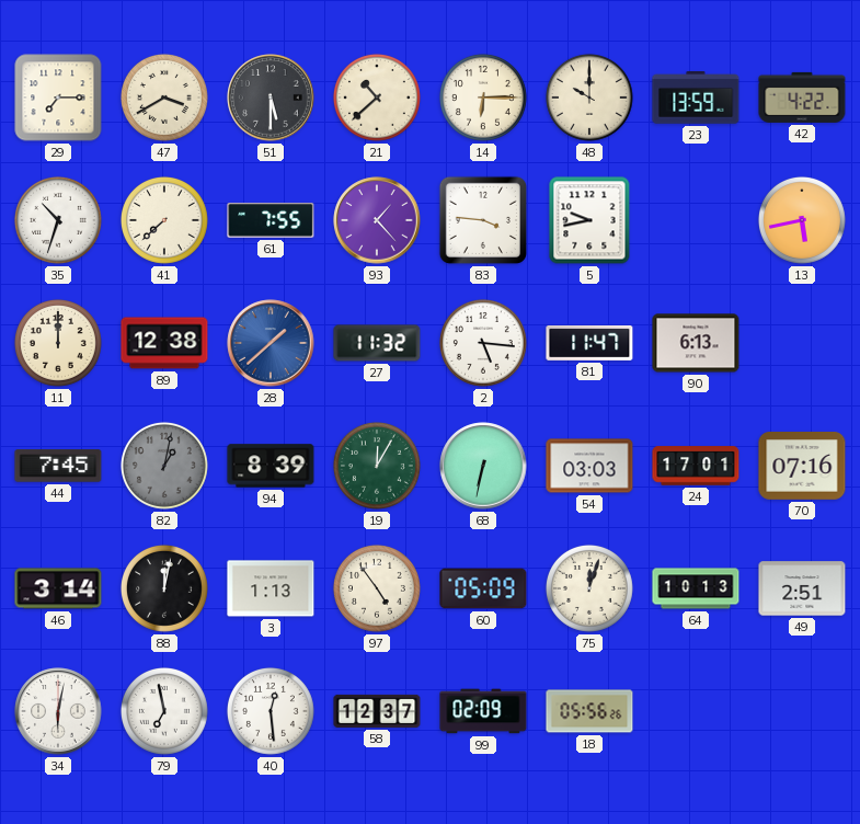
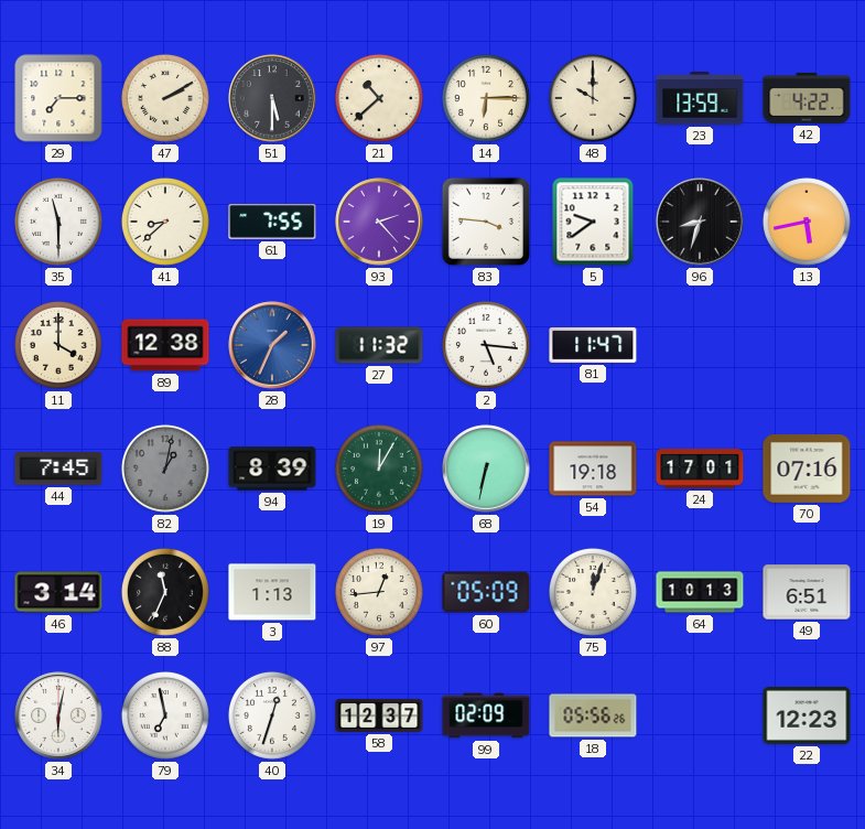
47: 3:40 -> 2:10
35: 10:33 -> 11:30
41: 7:38 -> 8:38
93: 1:23 -> 2:23
5: 9:43 -> 9:39
96: none -> 8:33
11: 12:00 -> 4:00
28: 1:38 -> 1:34
90: 6:13 -> none
54: 03:03 -> 19:18
88: 12:02 -> 11:34
97: 4:54 -> 12:44
49: 2:51 -> 6:51
40: 12:29 -> 12:33
22: none -> 12:23
